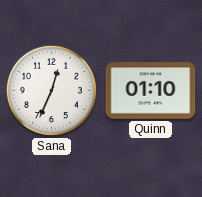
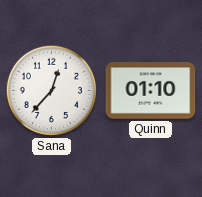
Sana: 12:34 -> 12:37
